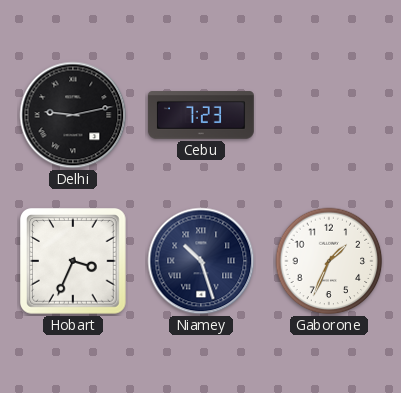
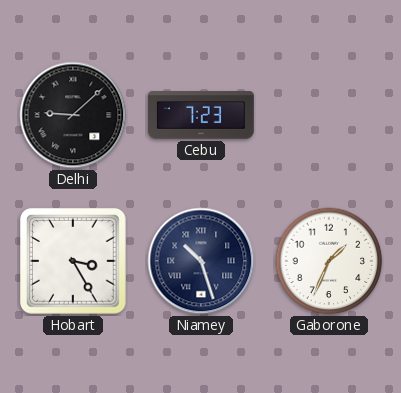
Delhi: 9:13 -> 9:08
Hobart: 3:34 -> 3:25
